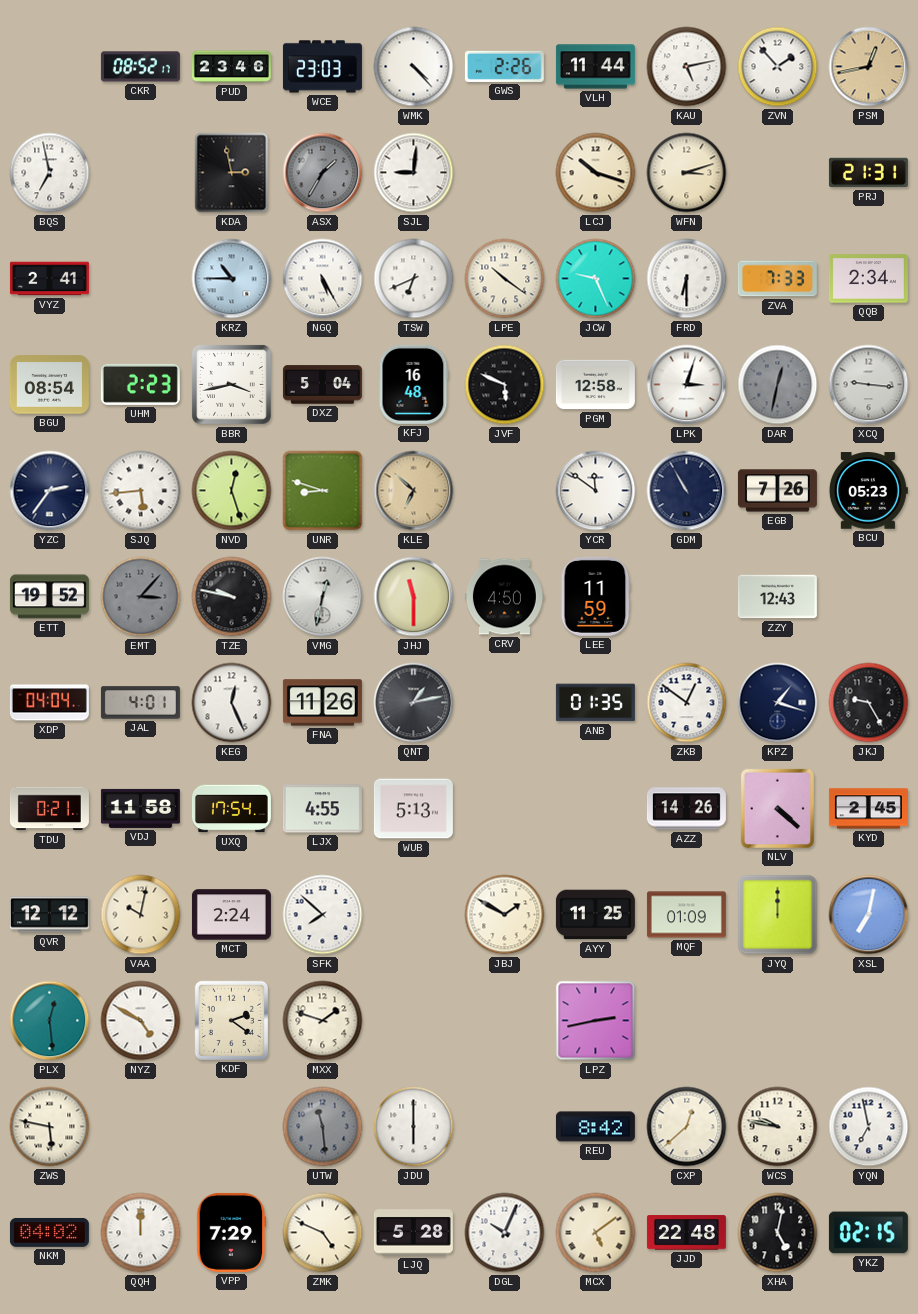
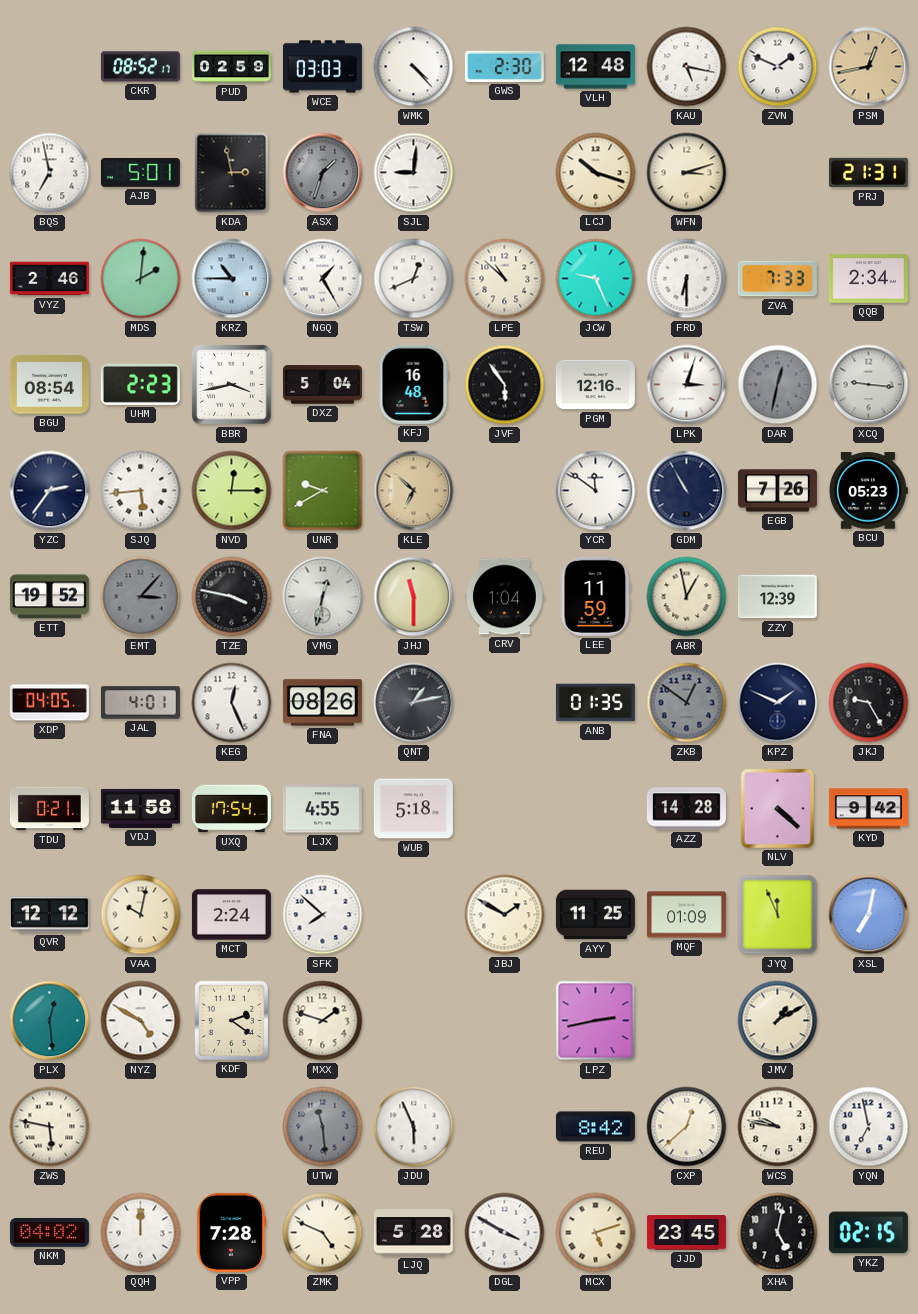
PUD: 23:46 -> 02:59
WCE: 23:03 -> 03:03
GWS: 2:26 -> 2:30
VLH: 11:44 -> 12:48
KAU: 5:13 -> 5:17
ZVN: 1:53 -> 1:49
AJB: none -> 5:01
ASX: 1:35 -> 1:33
VYZ: 2:41 -> 2:46
MDS: none -> 2:01
NGQ: 5:25 -> 1:25
TSW: 6:41 -> 12:41
LPE: 10:21 -> 10:52
JVF: 5:49 -> 5:54
PGM: 12:58 -> 12:16
NVD: 12:27 -> 12:15
UNR: 8:48 -> 9:40
TZE: 9:47 -> 3:47
CRV: 4:50 -> 1:04
ABR: none -> 12:58
ZZY: 12:43 -> 12:39
XDP: 04:04 -> 04:05
FNA: 11:26 -> 08:26
ZKB dial: white -> grey
KPZ: 1:18 -> 1:49
WUB: 5:13 -> 5:18
AZZ: 14:26 -> 14:28
KYD: 2:45 -> 9:42
JYQ: 12:00 -> 11:56
JMV: none -> 1:10
JDU: 6:00 -> 5:56
VPP: 7:29 -> 7:28
DGL: 10:04 -> 3:50
MCX: 5:09 -> 5:12
JJD: 22:48 -> 23:45
